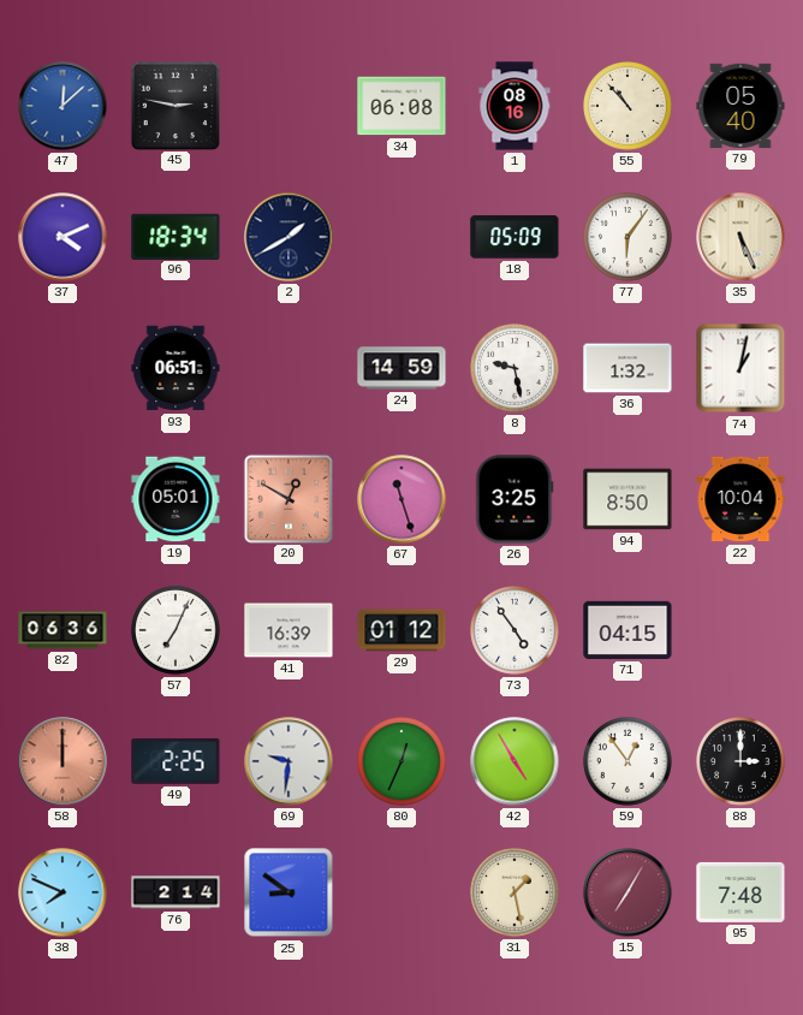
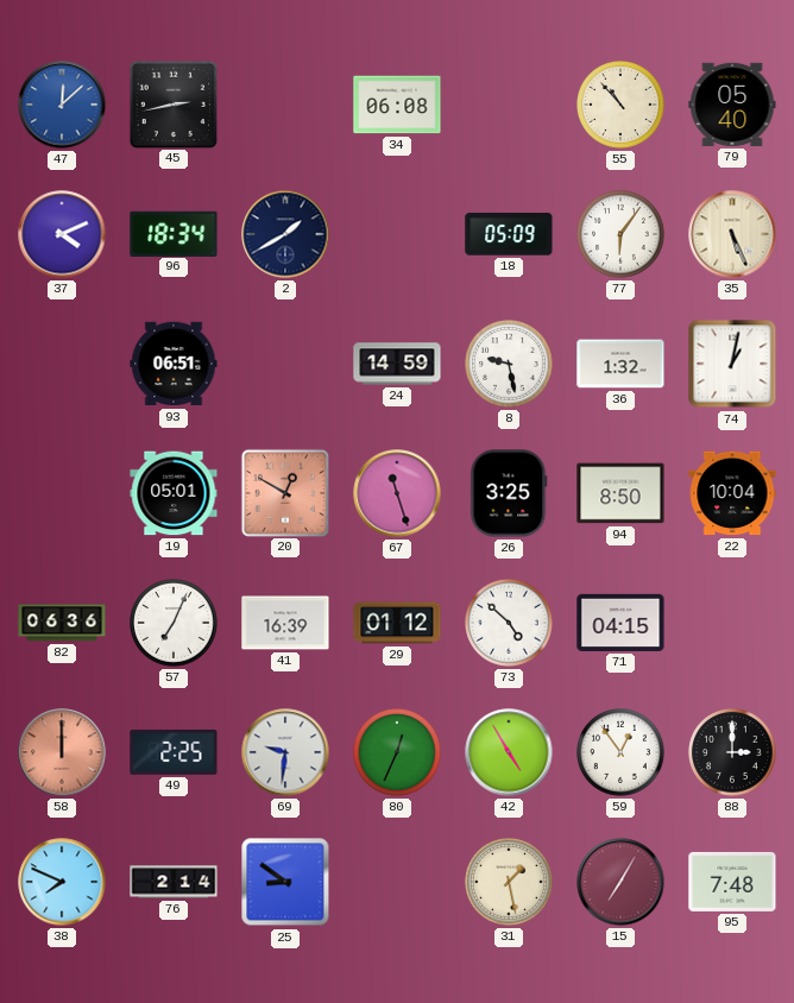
45: 2:47 -> 2:43
1: 08:16 -> none
73: 4:54 -> 4:52
